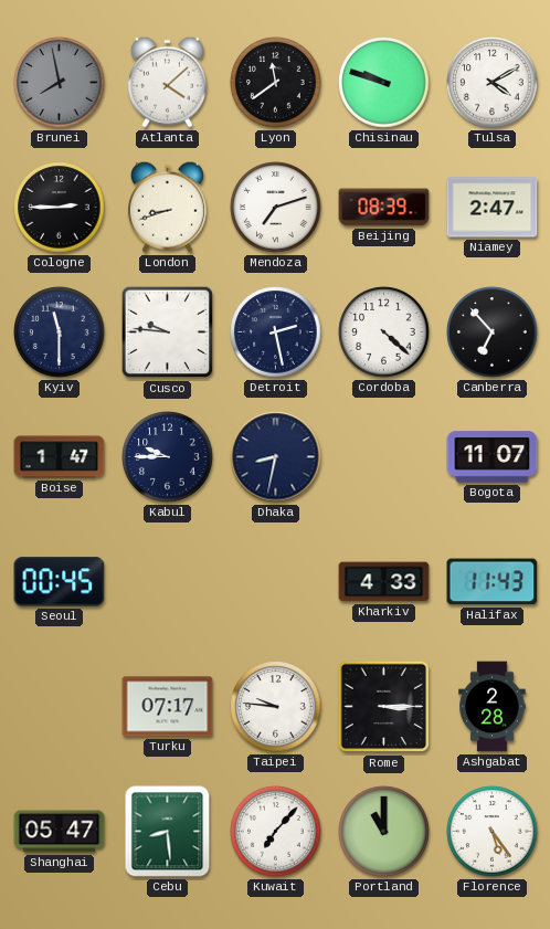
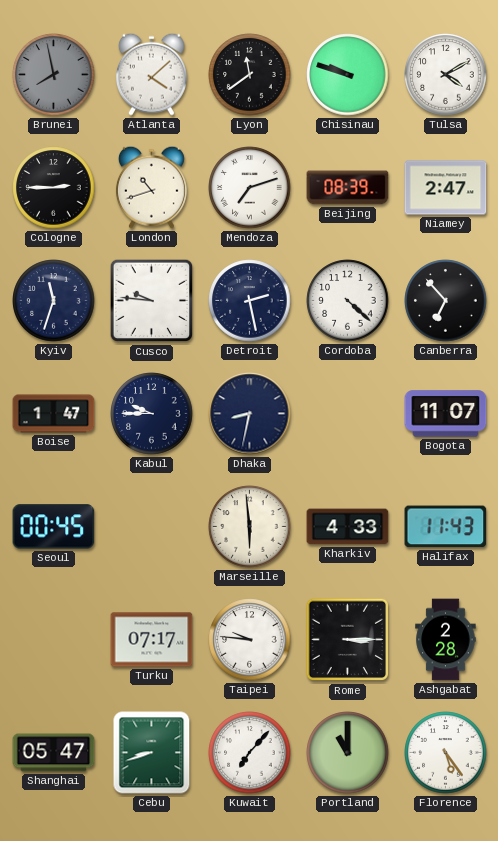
London: 8:42 -> 10:42
Kyiv: 11:30 -> 11:33
Marseille: none -> 5:59
Cebu: 8:29 -> 8:42
